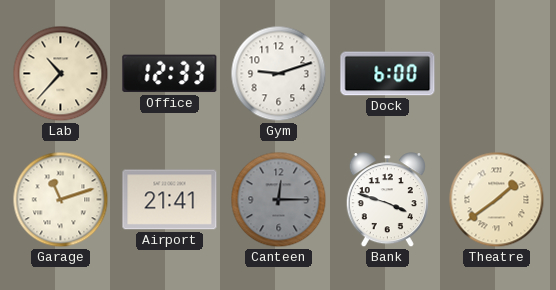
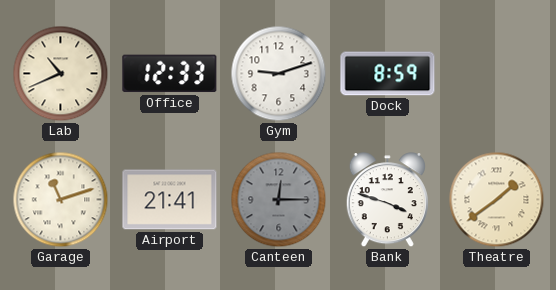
Lab: 10:37 -> 10:41
Dock: 6:00 -> 8:59
